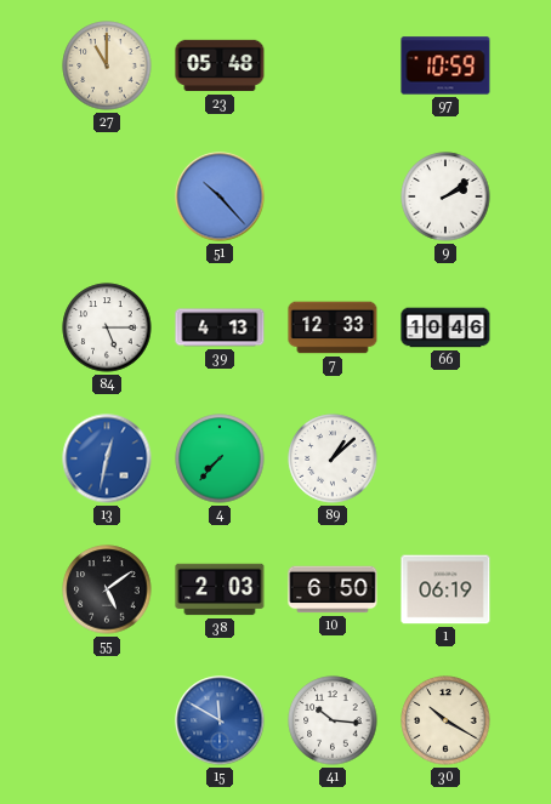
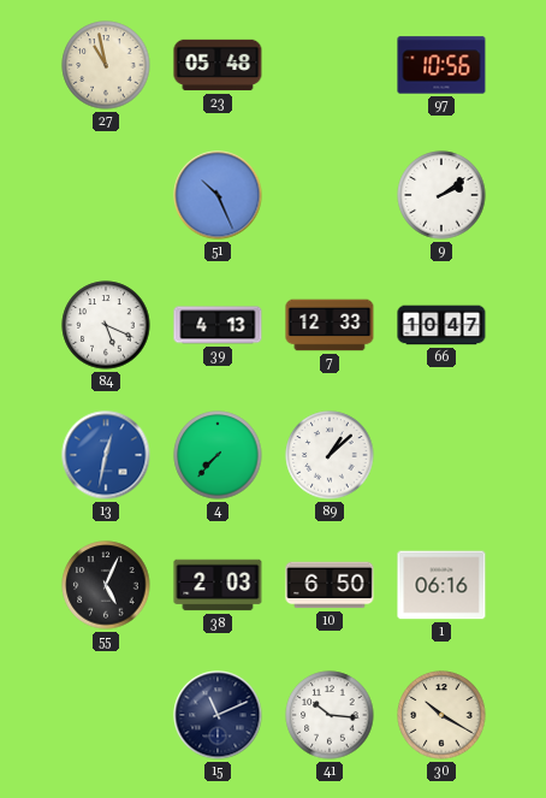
27: 11:00 -> 10:58
97: 10:59 -> 10:56
51: 10:23 -> 10:26
84: 5:15 -> 5:19
66: 10:46 -> 10:47
55: 5:09 -> 5:04
1: 06:19 -> 06:16
15: 11:50 -> 11:11
15 dial: blue -> navy
